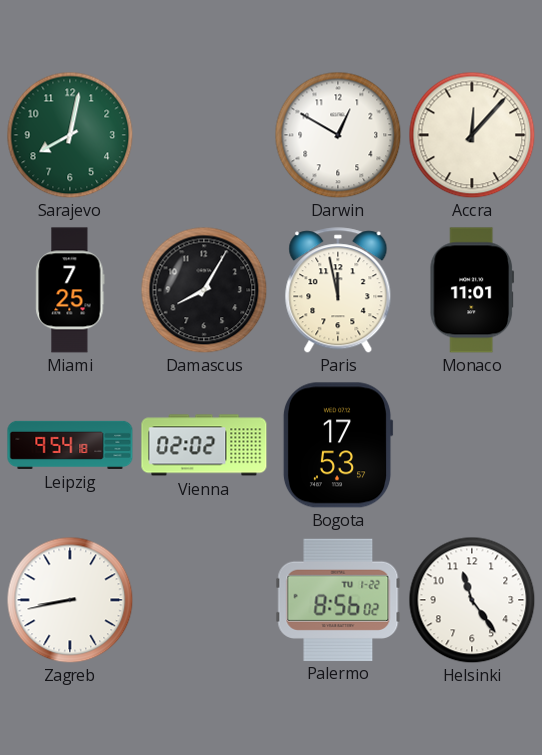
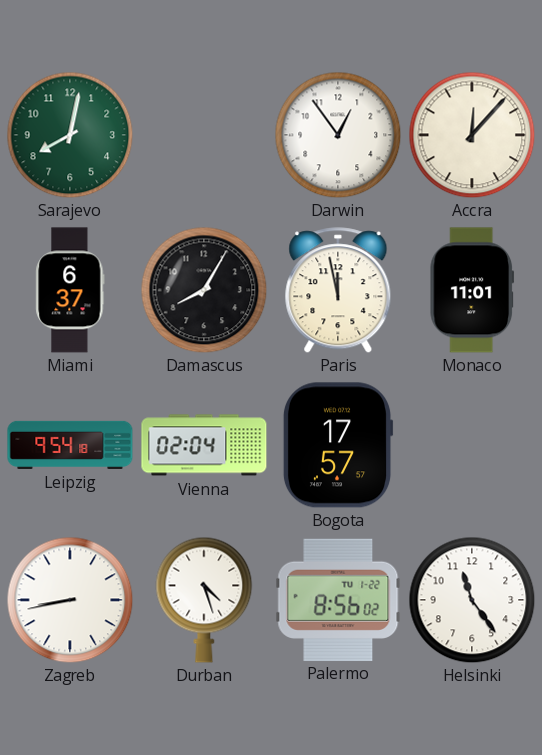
Darwin: 12:50 -> 12:54
Miami: 7:25 -> 6:37
Vienna: 02:02 -> 02:04
Bogota: 17:53 -> 17:57
Durban: none -> 4:27
